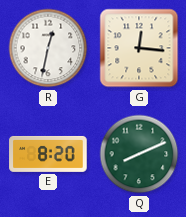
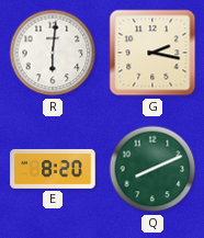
R: 12:32 -> 6:01
G: 12:16 -> 2:17
